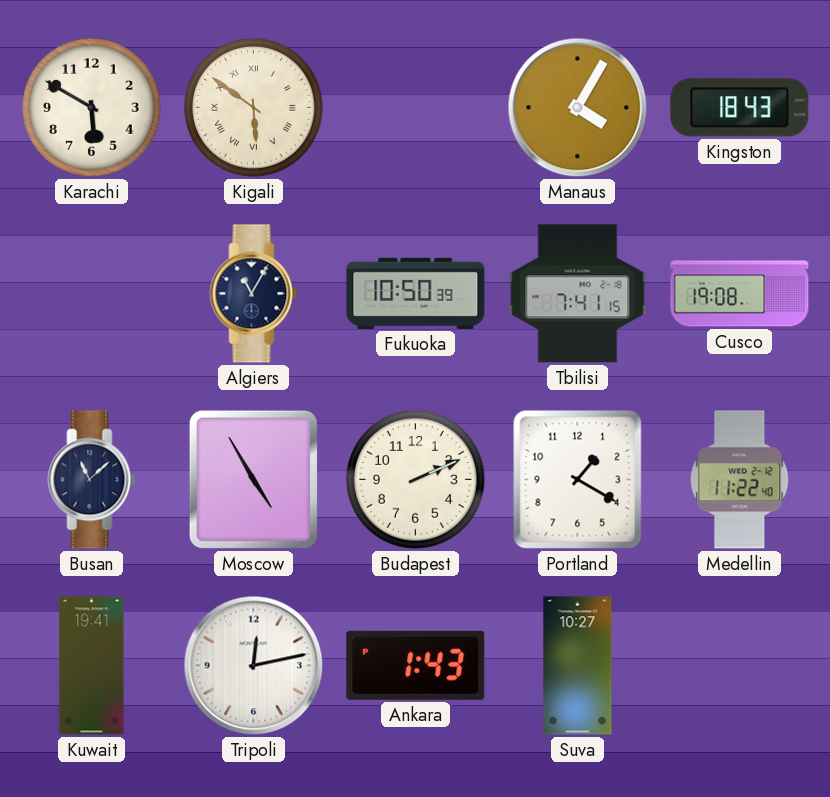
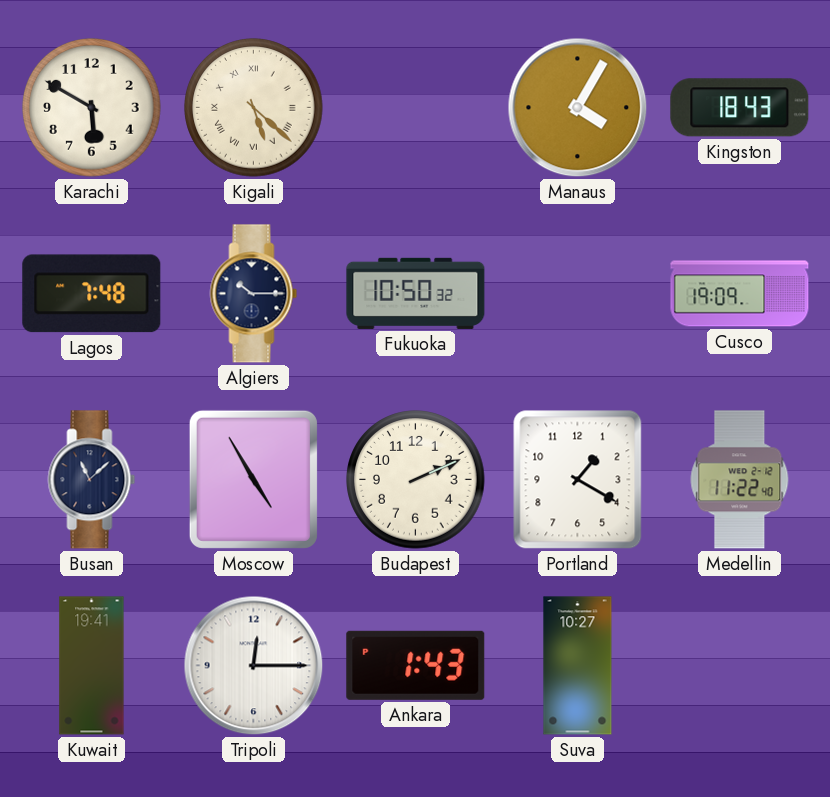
Kigali: 5:51 -> 5:22
Lagos: none -> 7:48
Algiers: 11:05 -> 10:15
Fukuoka: 10:50:39 -> 10:50:32
Tbilisi: 7:41 -> none
Cusco: 19:08 -> 19:09
Tripoli: 12:13 -> 12:15
